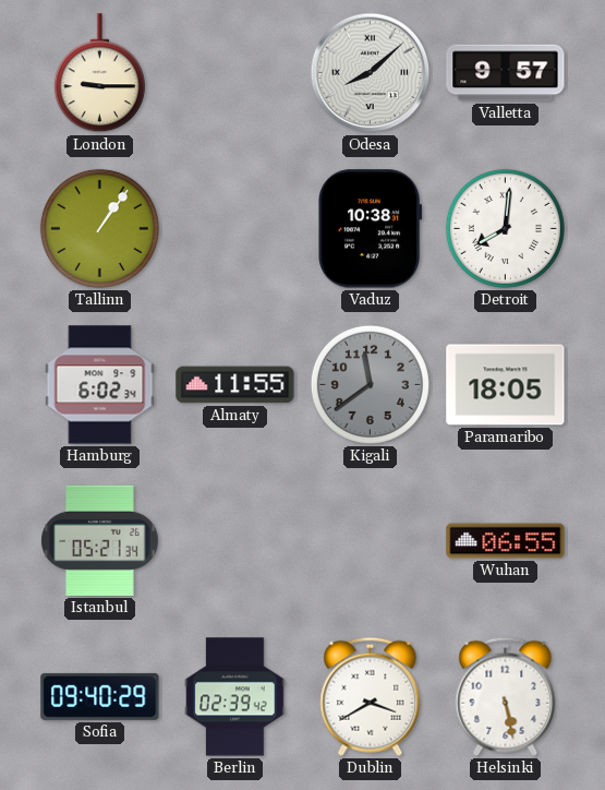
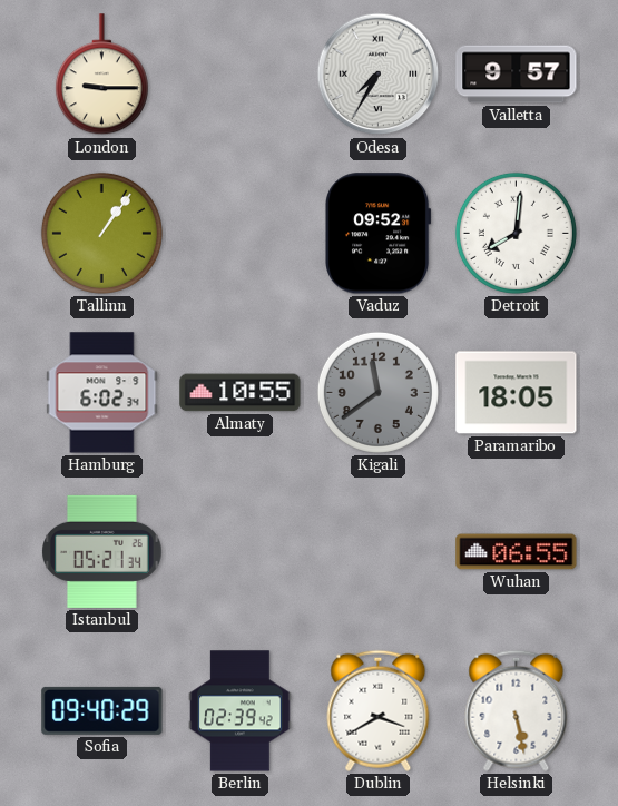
Odesa: 8:08 -> 7:35
Vaduz: 10:38 -> 09:52
Almaty: 11:55 -> 10:55
